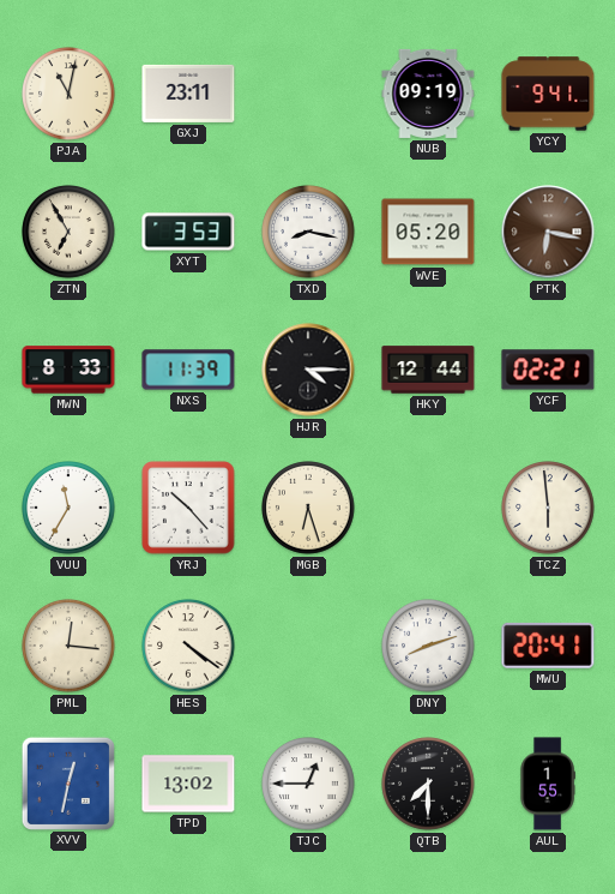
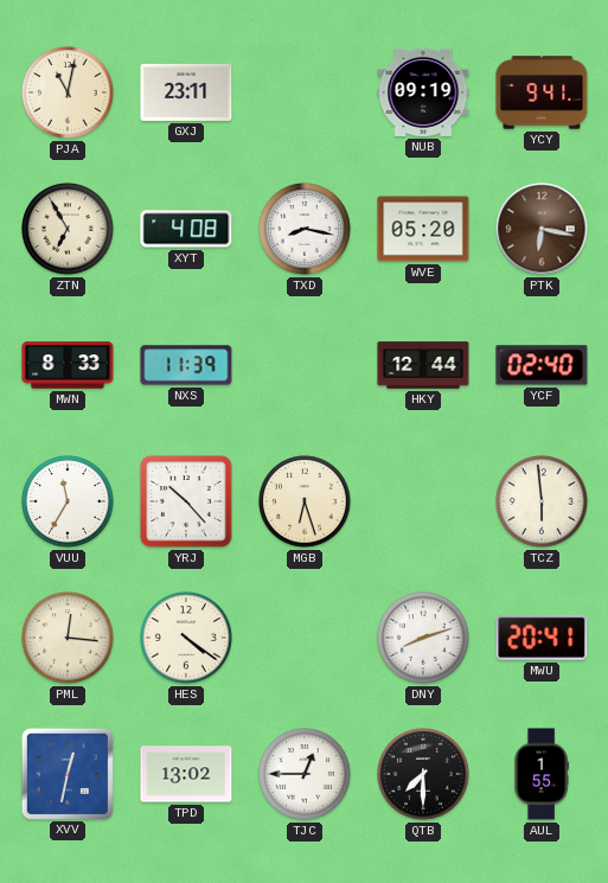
XYT: 3:53 -> 4:08
HJR: 4:15 -> none
YCF: 02:21 -> 02:40
